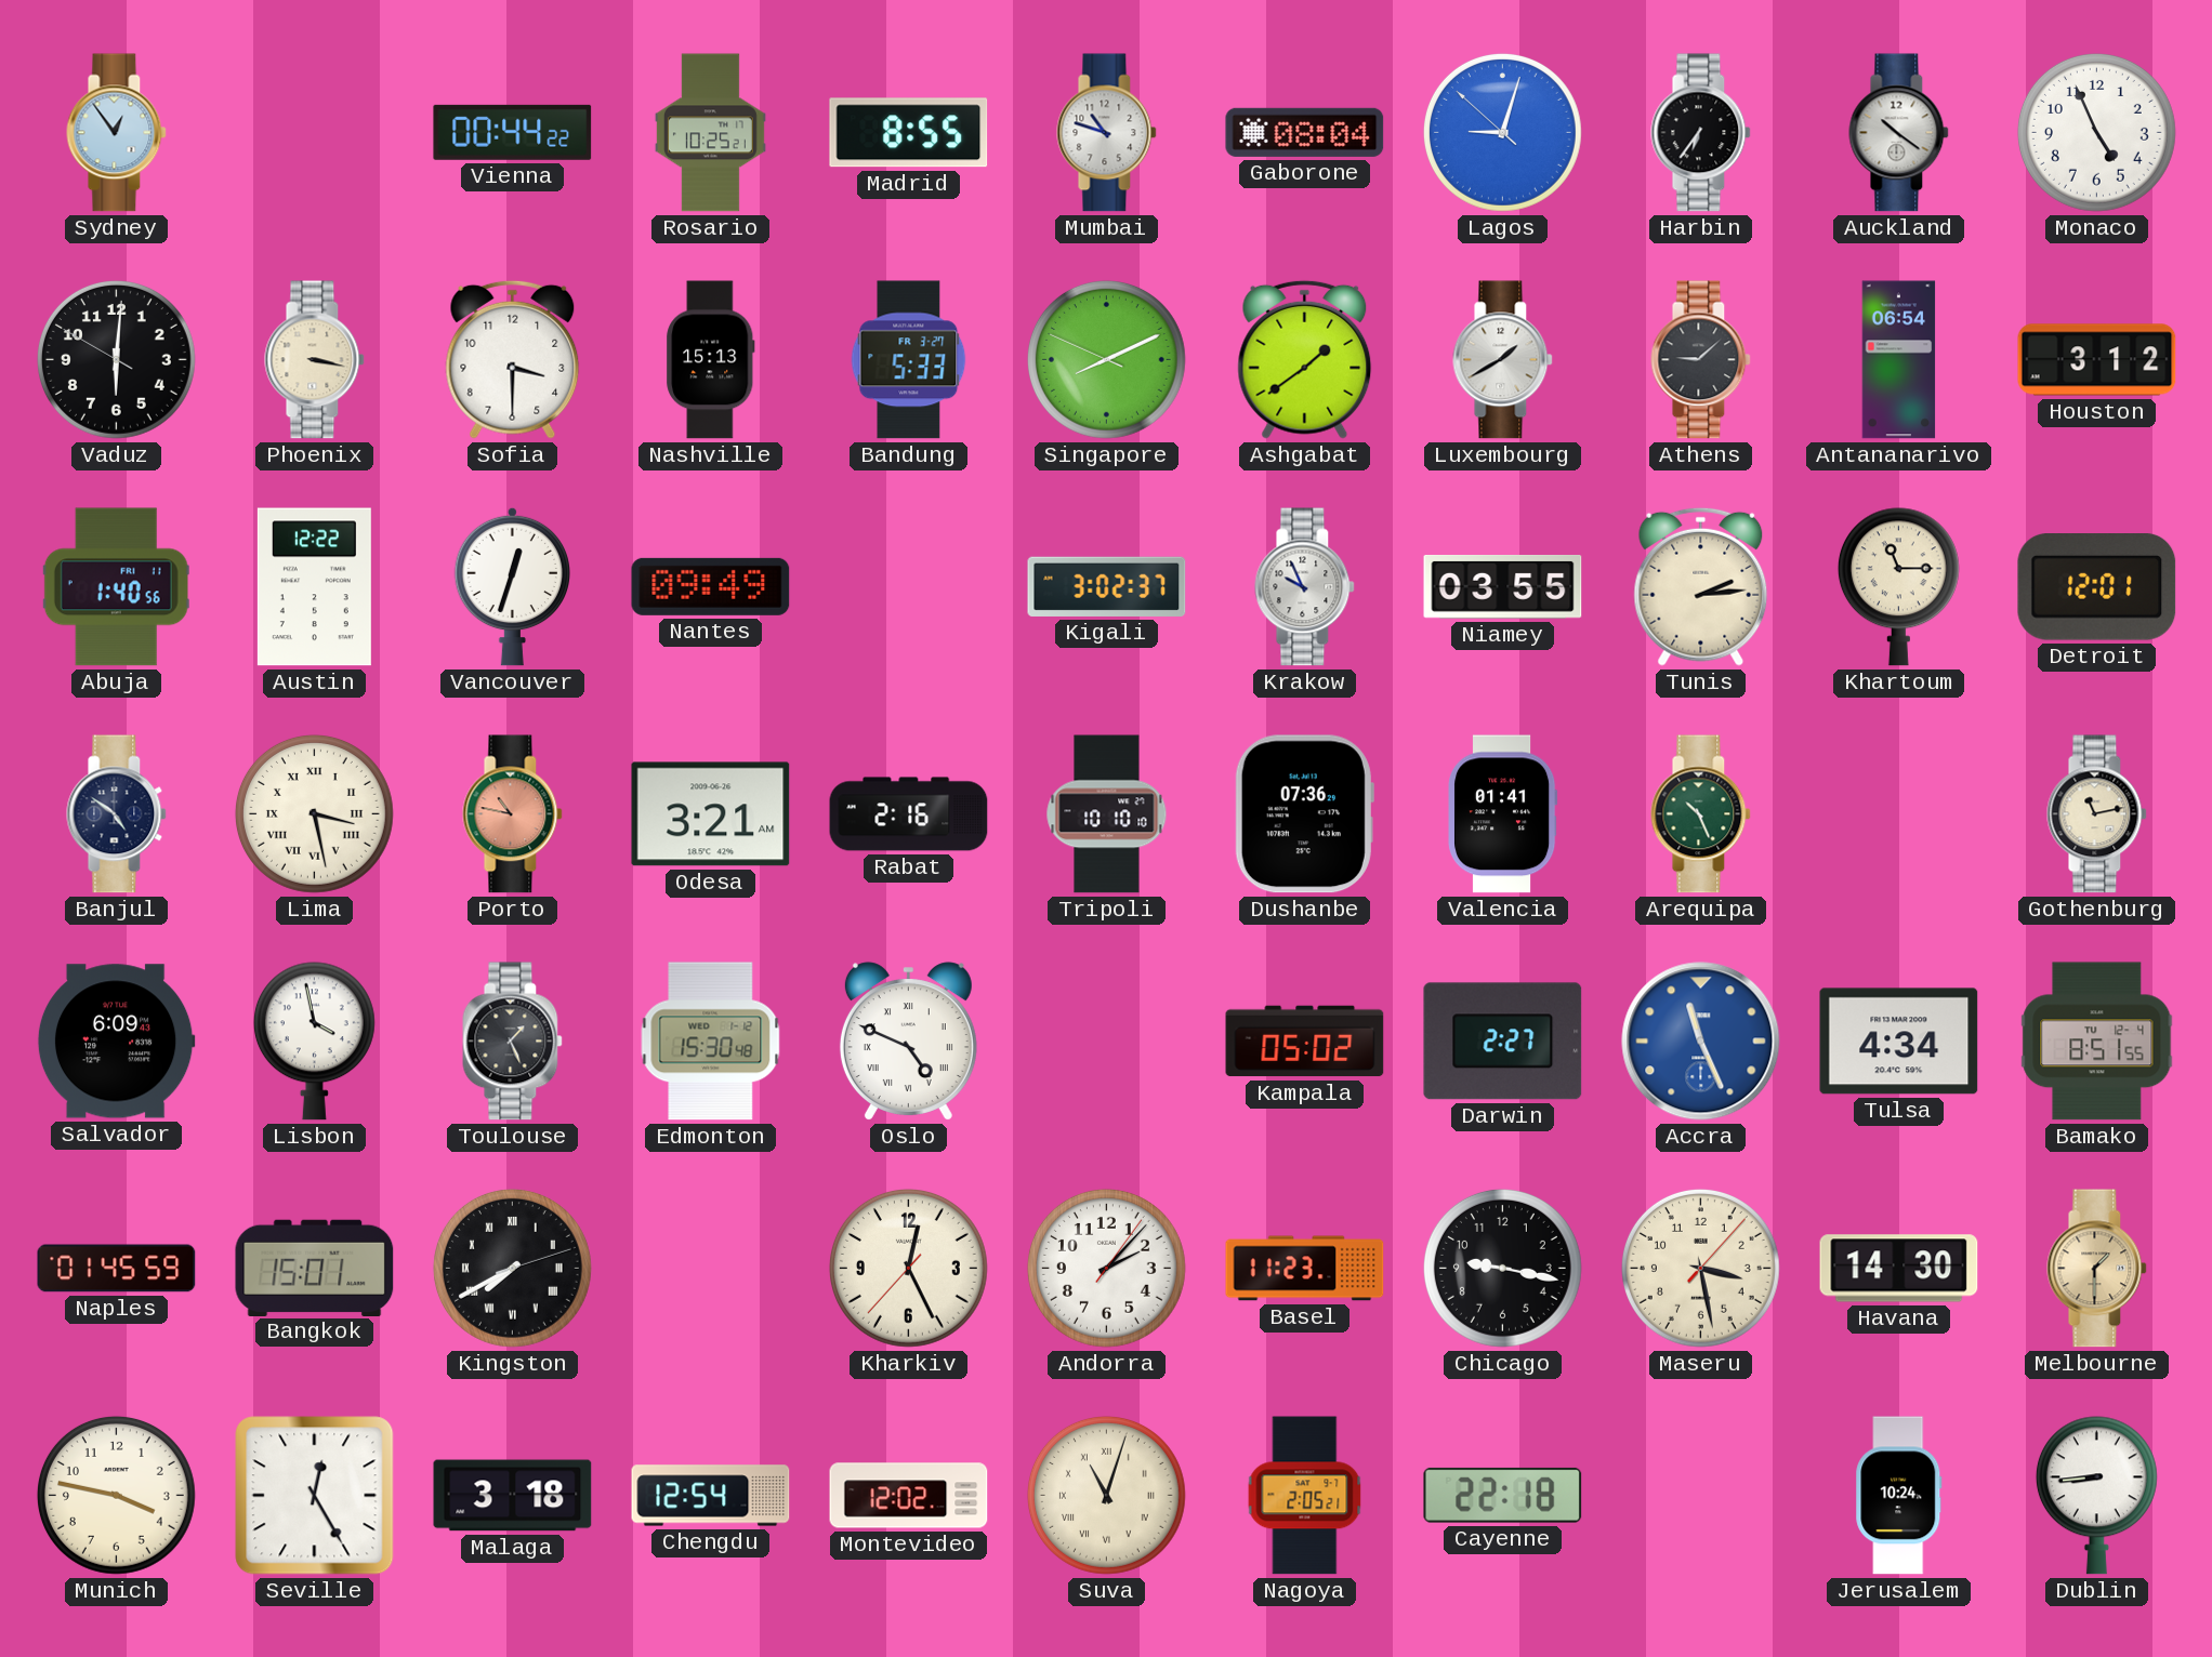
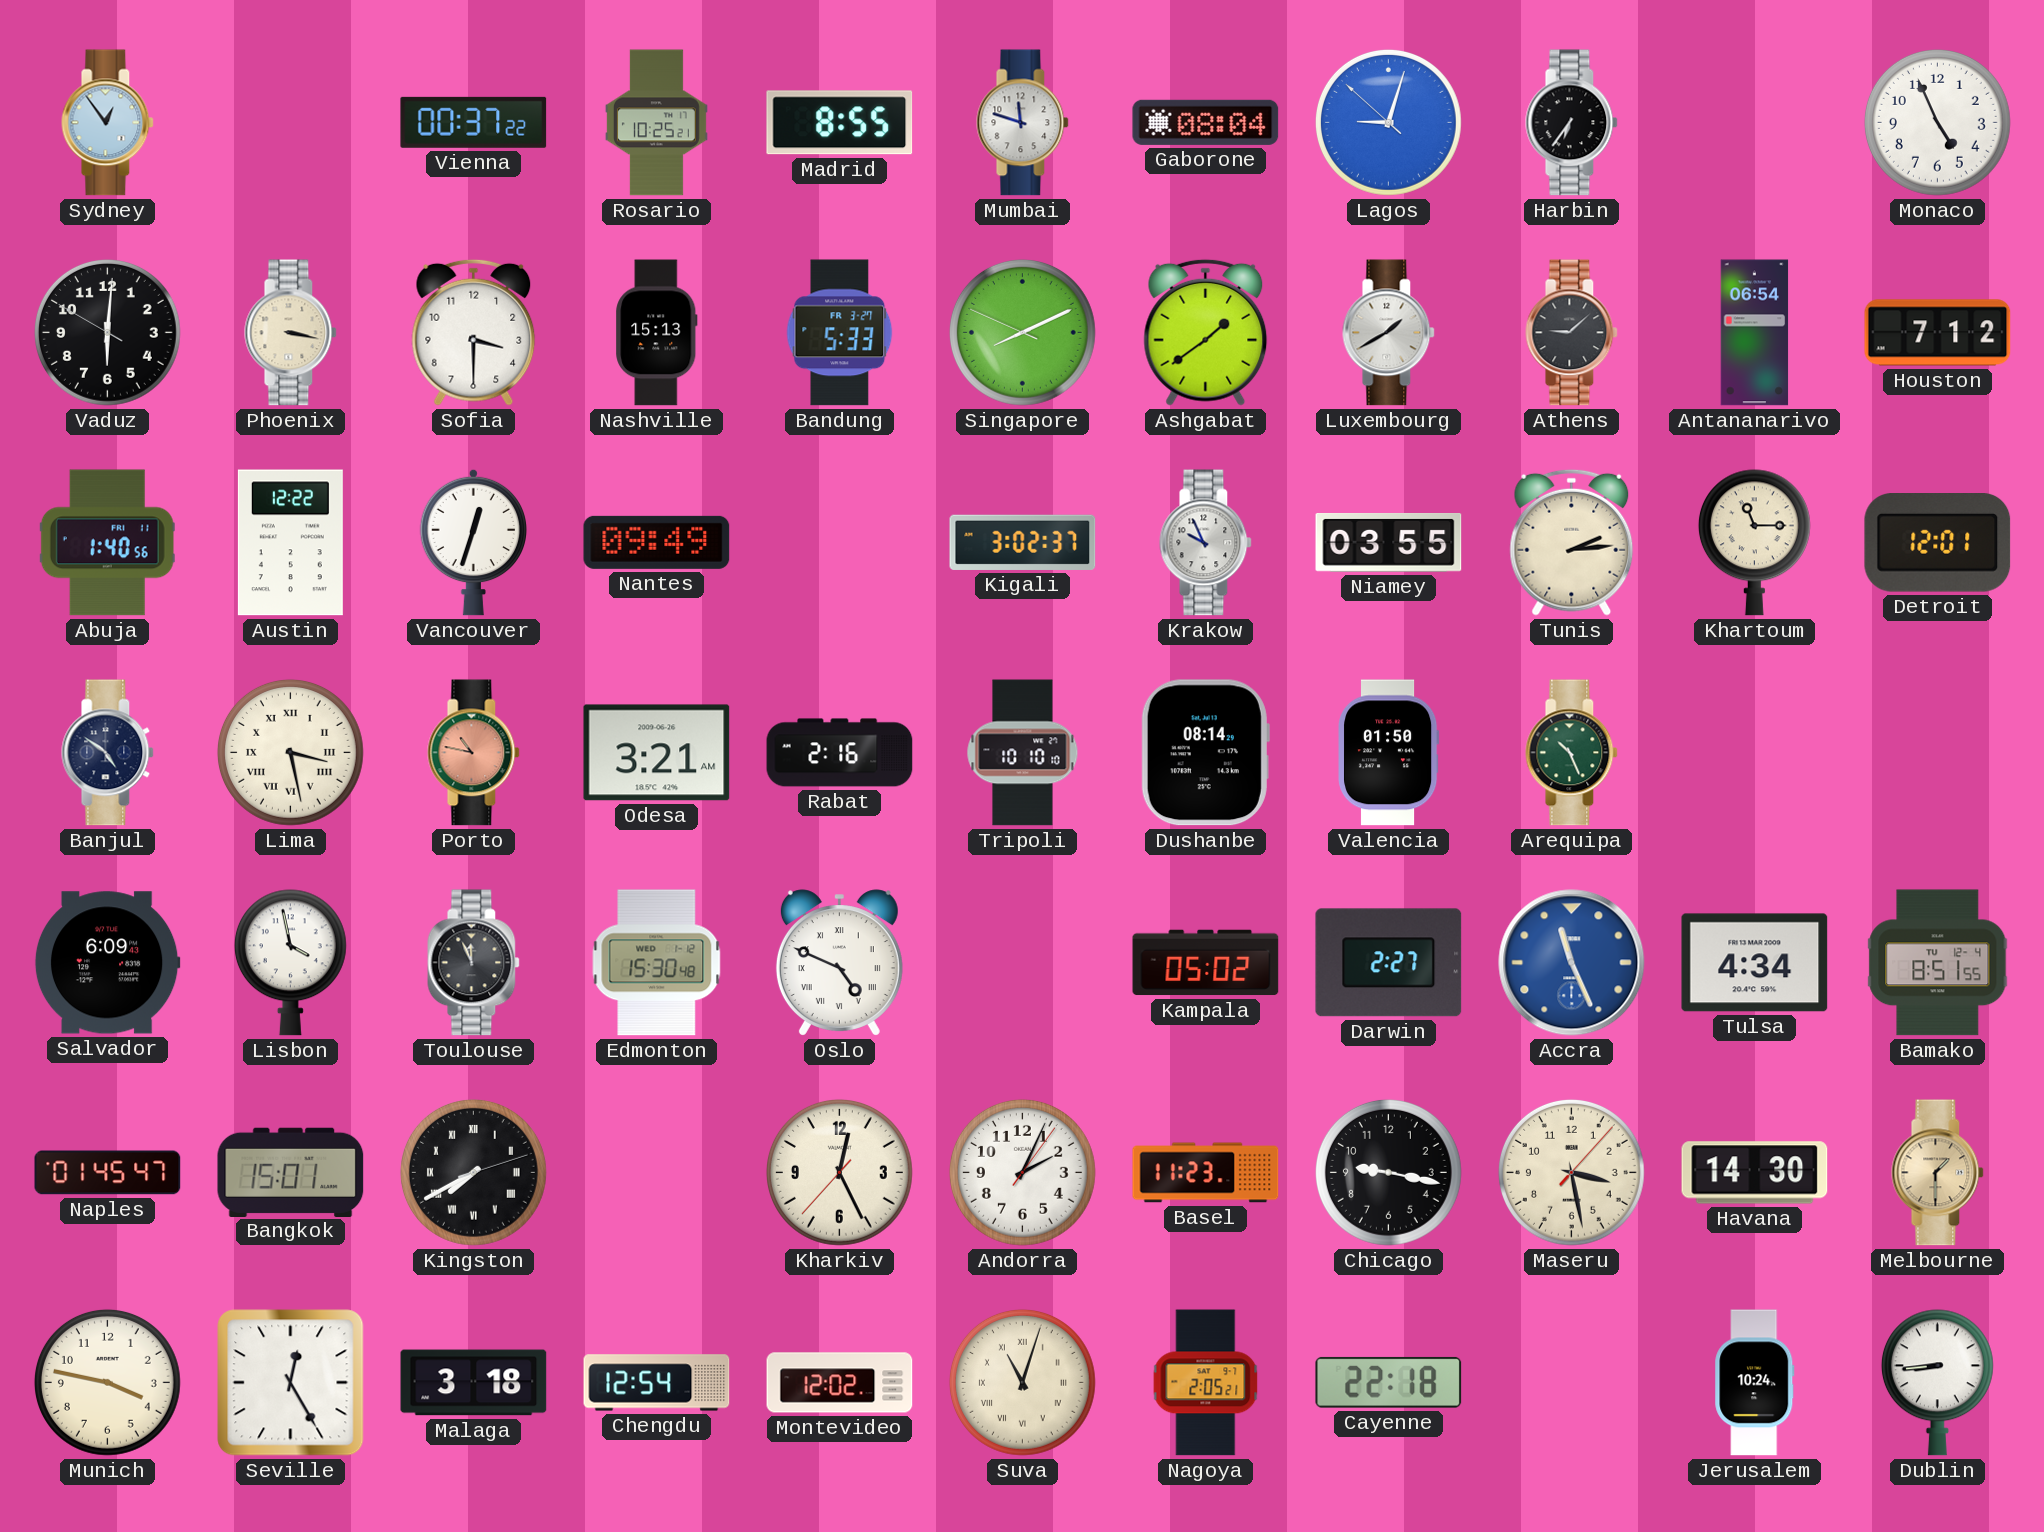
Vienna: 00:44 -> 00:37
Mumbai: 10:48 -> 11:48
Auckland: 10:21 -> none
Houston: 3:12 -> 7:12
Dushanbe: 07:36 -> 08:14
Valencia: 01:41 -> 01:50
Gothenburg: 11:13 -> none
Toulouse: 1:26 -> 11:56
Naples: 01:45:59 -> 01:45:47
Andorra: 2:07 -> 2:04
